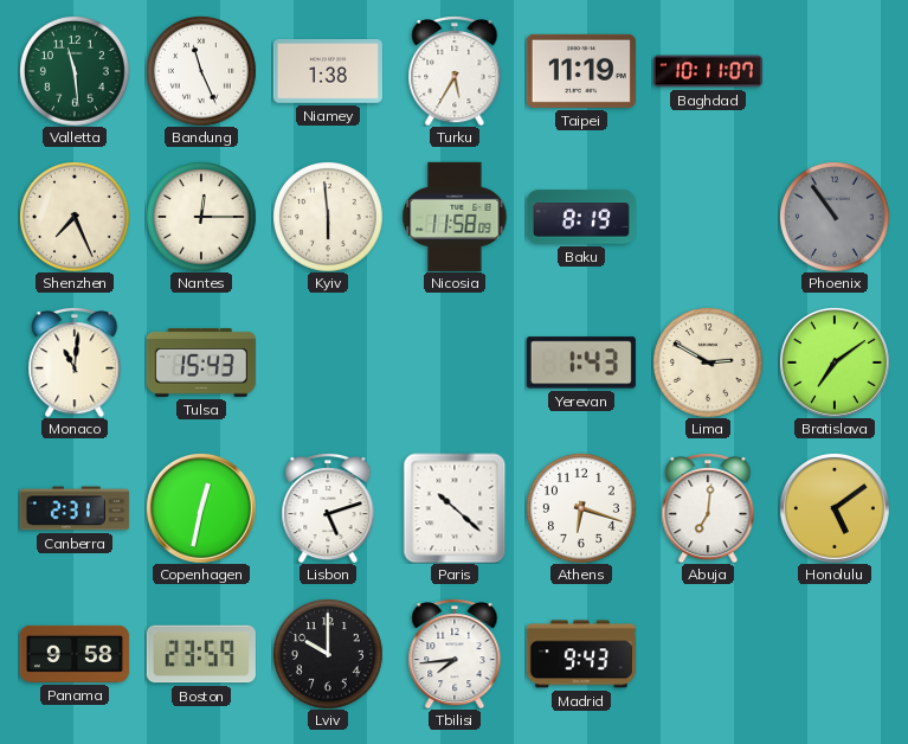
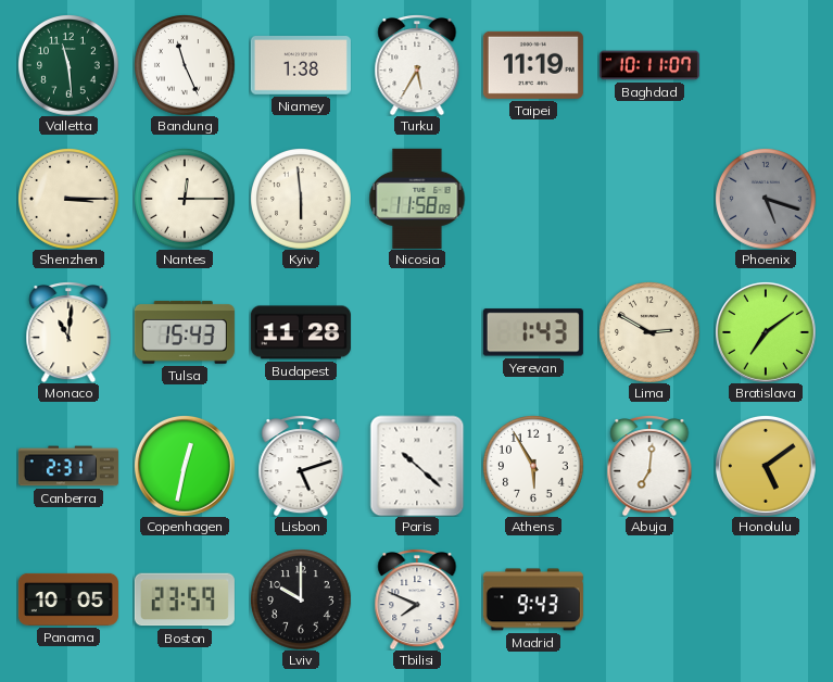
Shenzhen: 7:26 -> 3:15
Baku: 8:19 -> none
Phoenix: 10:54 -> 5:18
Budapest: none -> 11:28
Athens: 6:18 -> 5:55
Panama: 9:58 -> 10:05
Tbilisi: 7:44 -> 7:49
